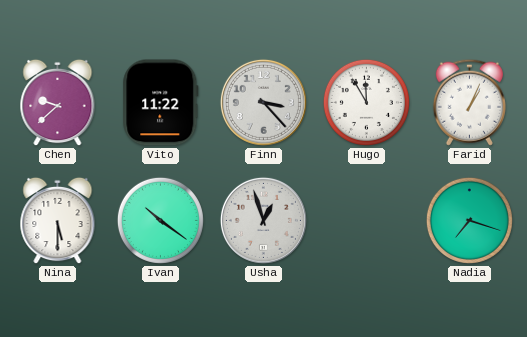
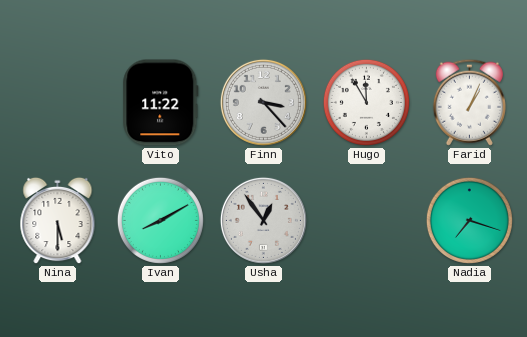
Chen: 9:38 -> none
Ivan: 10:21 -> 8:10
Usha: 12:57 -> 12:54
